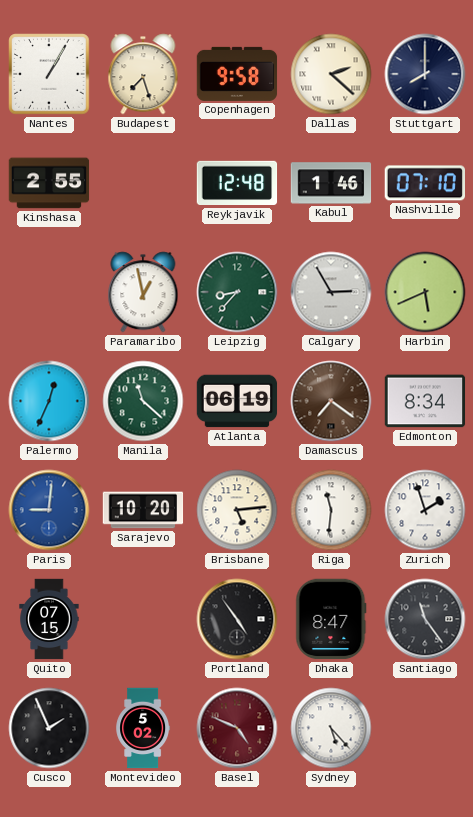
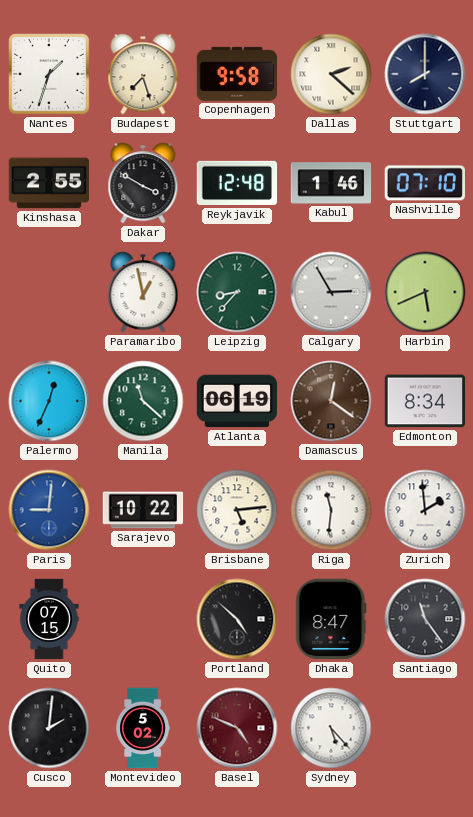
Nantes: 1:05 -> 1:33
Dakar: none -> 3:50
Damascus: 7:21 -> 12:21
Sarajevo: 10:20 -> 10:22
Zurich: 1:57 -> 1:59
Portland: 4:54 -> 4:52
Cusco: 1:56 -> 2:01
